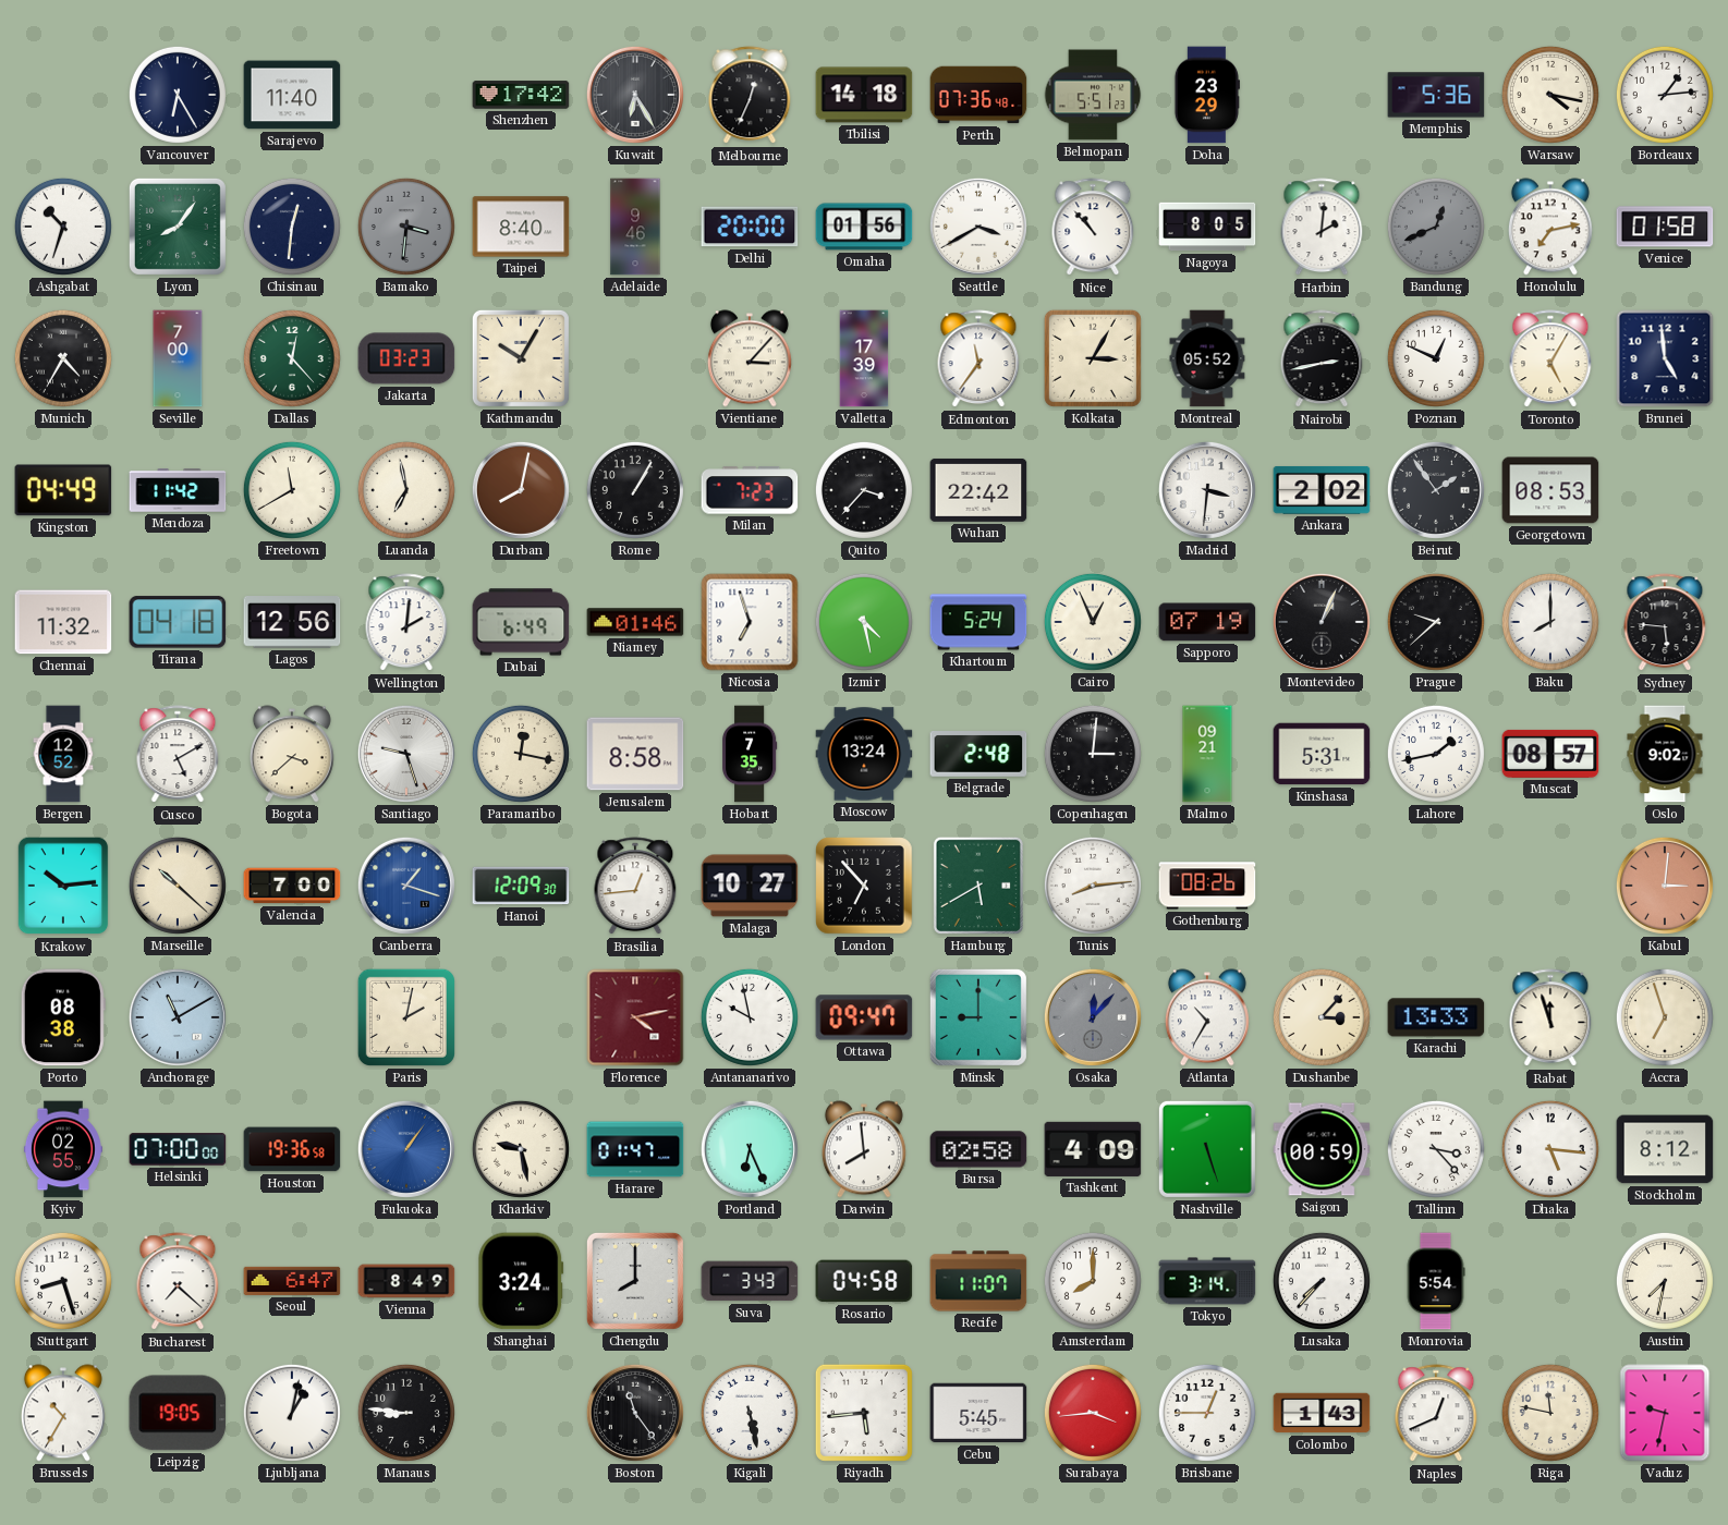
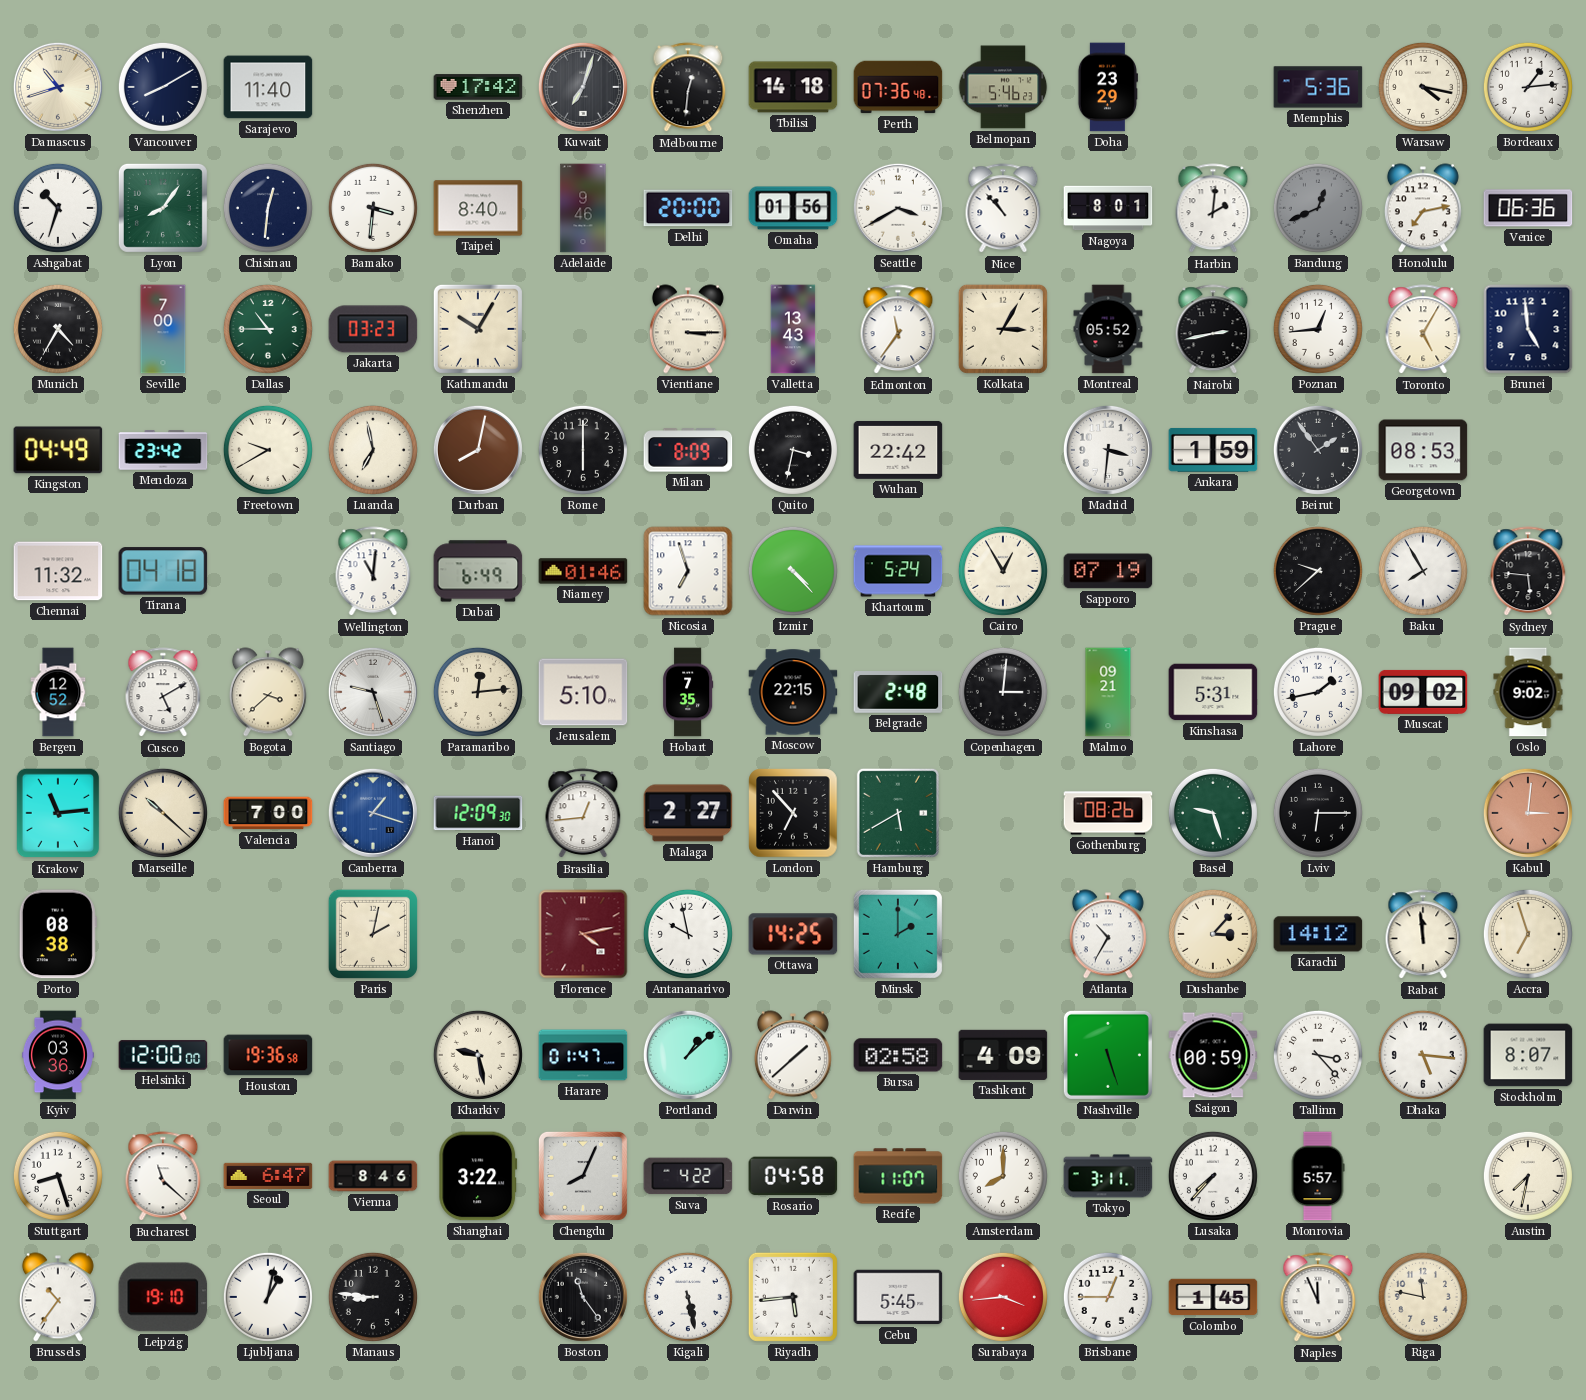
Damascus: none -> 10:42
Vancouver: 6:25 -> 8:10
Kuwait: 6:25 -> 7:03
Melbourne: 12:34 -> 12:31
Belmopan: 5:51 -> 5:46
Bamako dial: grey -> white
Nagoya: 8:05 -> 8:01
Venice: 01:58 -> 06:36
Dallas: 12:23 -> 10:45
Vientiane: 3:07 -> 3:15
Valletta: 17:39 -> 13:43
Poznan: 12:49 -> 12:44
Mendoza: 11:42 -> 23:42
Freetown: 11:40 -> 9:40
Rome: 1:05 -> 6:00
Milan: 7:23 -> 8:09
Quito: 3:37 -> 3:32
Ankara: 2:02 -> 1:59
Lagos: 12:56 -> none
Wellington: 2:01 -> 11:01
Izmir: 4:28 -> 4:23
Cairo: 12:56 -> 12:55
Montevideo: 1:04 -> none
Baku: 8:00 -> 7:55
Paramaribo: 12:17 -> 12:14
Jerusalem: 8:58 -> 5:10
Moscow: 13:24 -> 22:15
Muscat: 08:57 -> 09:02
Krakow: 10:14 -> 11:14
Malaga: 10:27 -> 2:27
Tunis: 8:14 -> none
Basel: none -> 9:27
Lviv: none -> 6:15
Anchorage: 11:10 -> none
Ottawa: 09:47 -> 14:25
Minsk: 9:00 -> 2:00
Osaka: 12:07 -> none
Karachi: 13:33 -> 14:12
Rabat: 11:57 -> 11:59
Kyiv: 02:55 -> 03:36
Helsinki: 07:00 -> 12:00
Fukuoka: 1:06 -> none
Portland: 6:26 -> 1:08
Darwin: 7:59 -> 1:38
Stockholm: 8:12 -> 8:07
Bucharest: 7:22 -> 11:22
Vienna: 8:49 -> 8:46
Shanghai: 3:24 -> 3:22
Chengdu: 8:00 -> 8:04
Suva: 3:43 -> 4:22
Tokyo: 3:14 -> 3:11
Monrovia: 5:54 -> 5:57
Brussels: 10:35 -> 10:36
Leipzig: 19:05 -> 19:10
Colombo: 1:43 -> 1:45
Naples: 12:41 -> 11:56
Vaduz: 9:32 -> none
